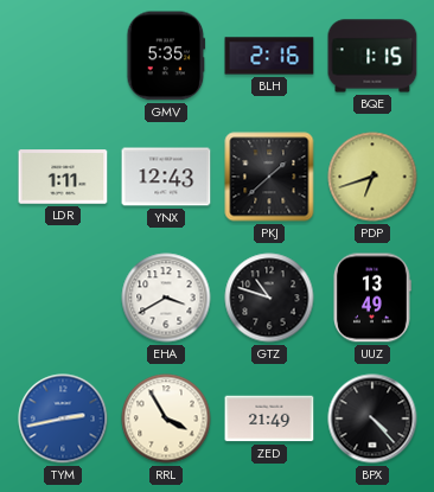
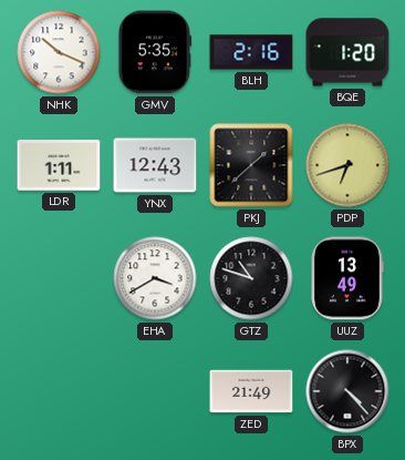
NHK: none -> 10:19
BQE: 1:15 -> 1:20
TYM: 2:43 -> none
RRL: 3:55 -> none
